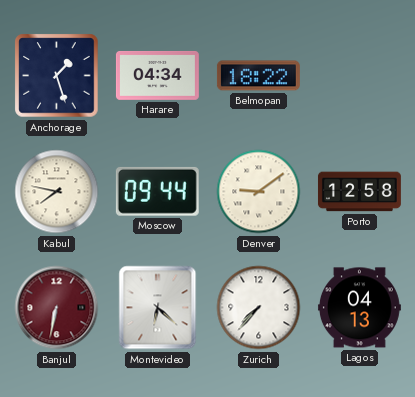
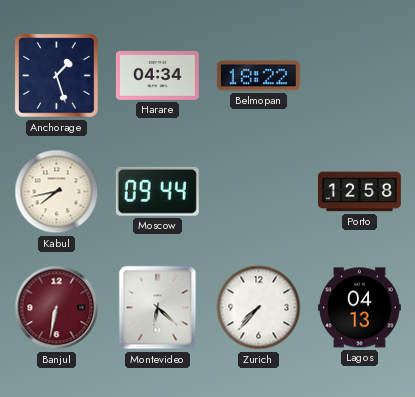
Kabul: 7:47 -> 7:43
Denver: 9:09 -> none
